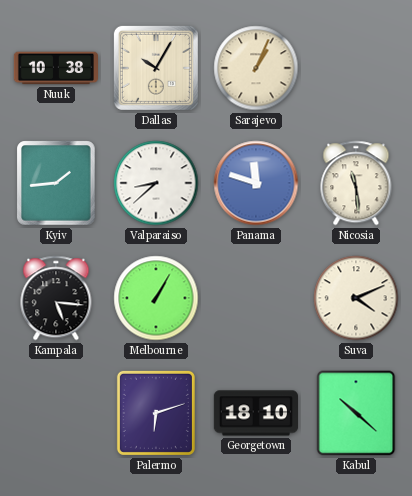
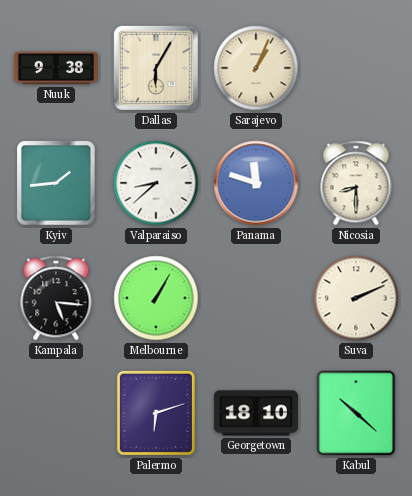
Nuuk: 10:38 -> 9:38
Dallas: 10:05 -> 6:05
Nicosia: 11:29 -> 8:30
Suva: 4:11 -> 2:11
